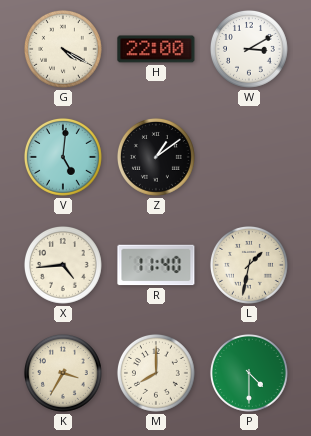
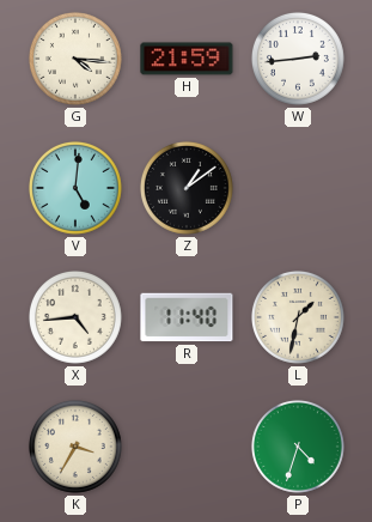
G: 4:20 -> 4:16
H: 22:00 -> 21:59
W: 3:10 -> 2:44
M: 8:00 -> none
P: 4:30 -> 4:33
